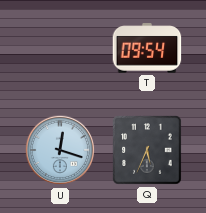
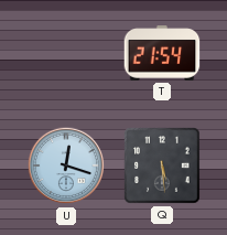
T: 09:54 -> 21:54
Q: 5:34 -> 5:29
